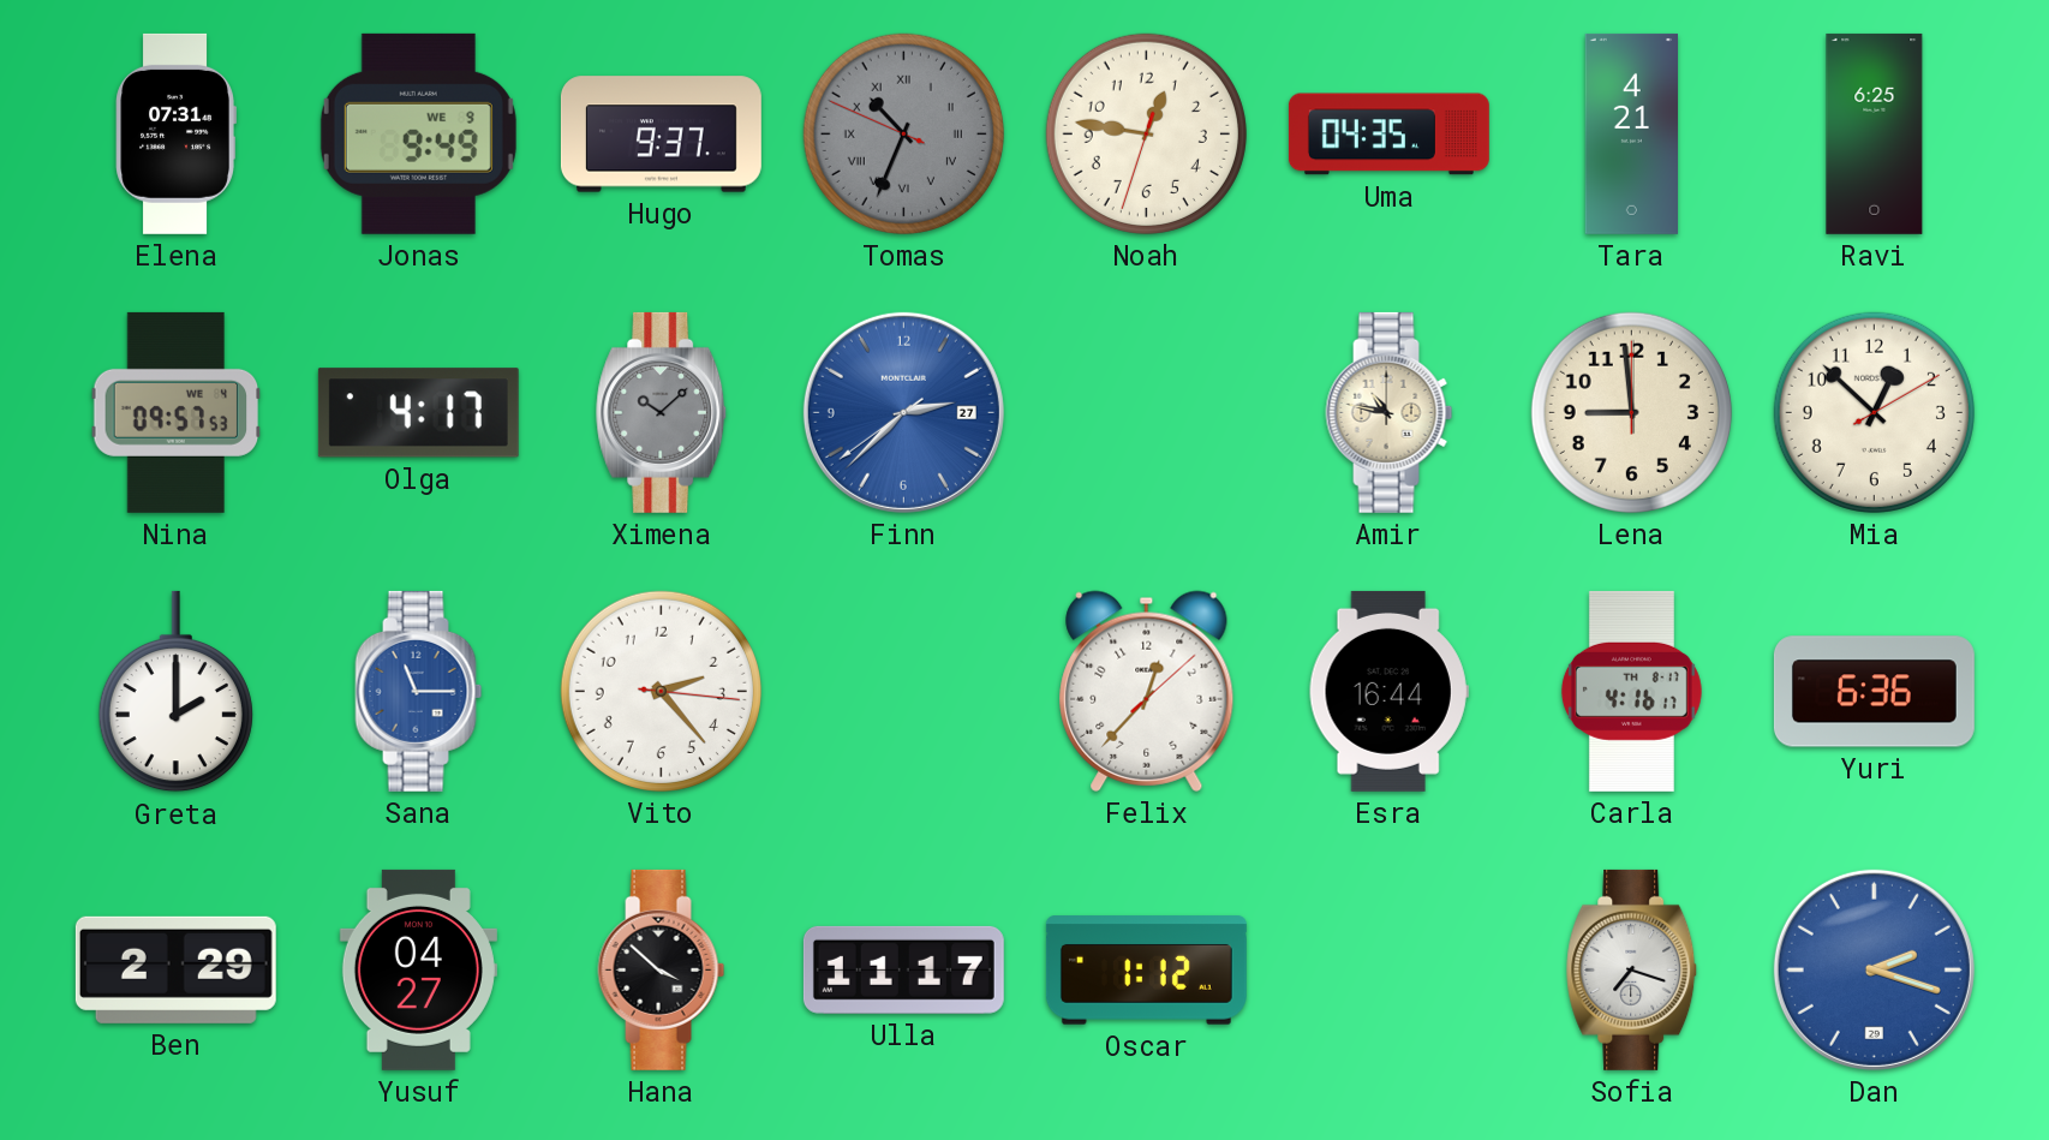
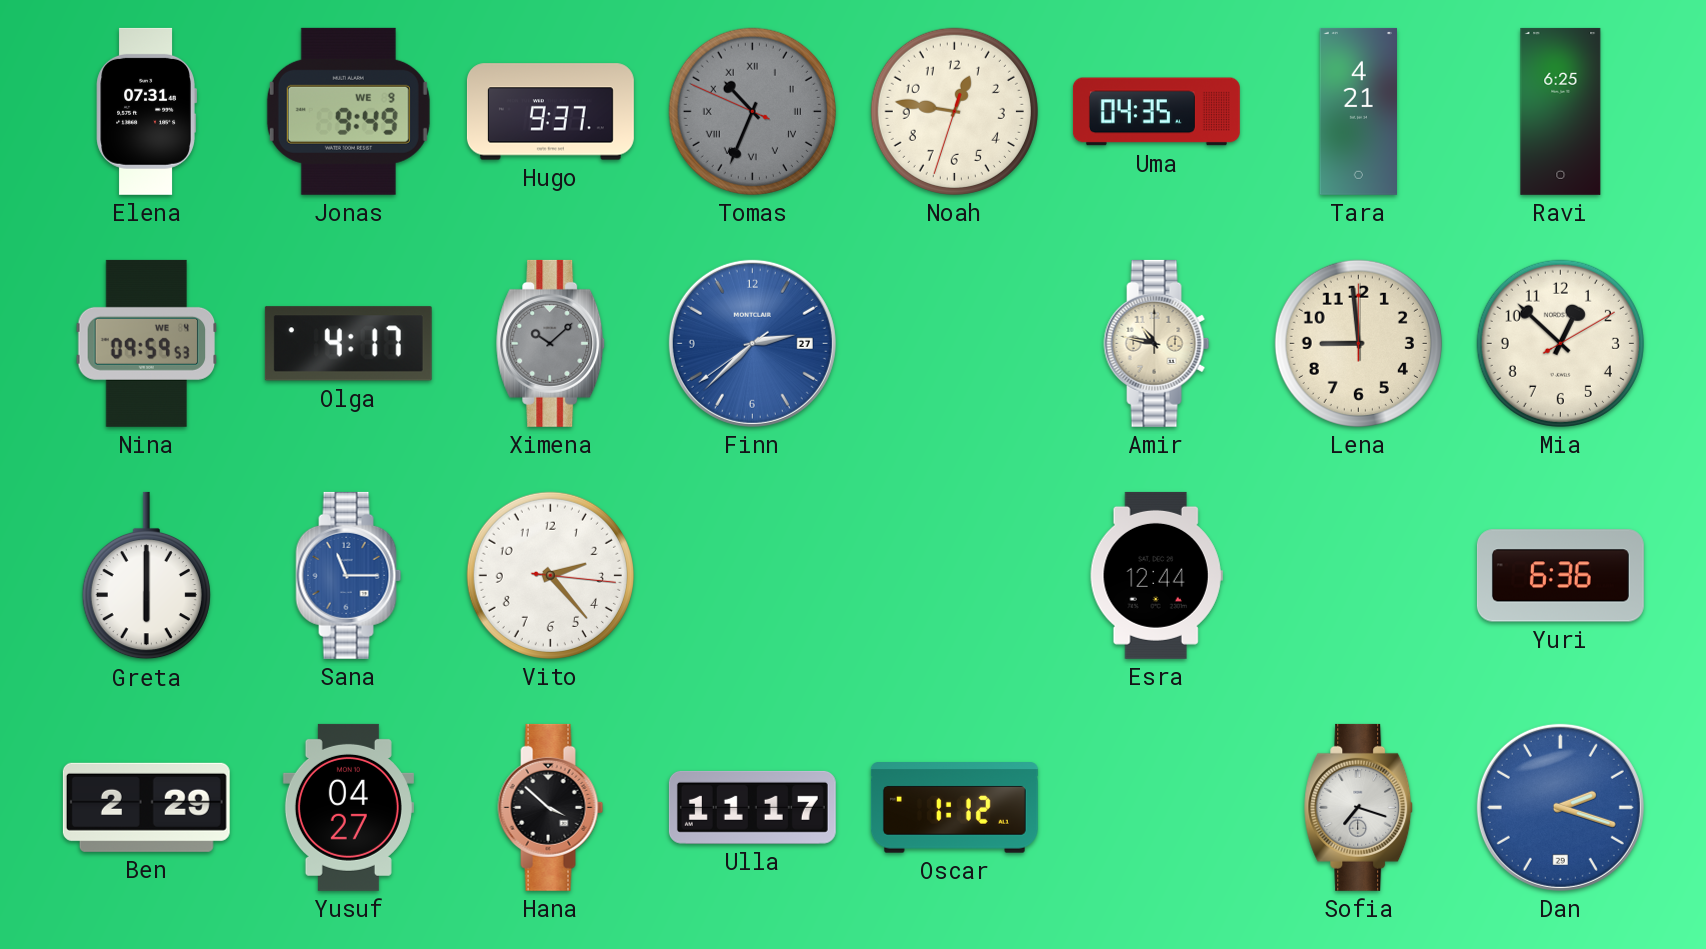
Nina: 09:57 -> 09:59
Greta: 2:00 -> 6:00
Felix: 12:37 -> none
Esra: 16:44 -> 12:44
Carla: 4:16 -> none
